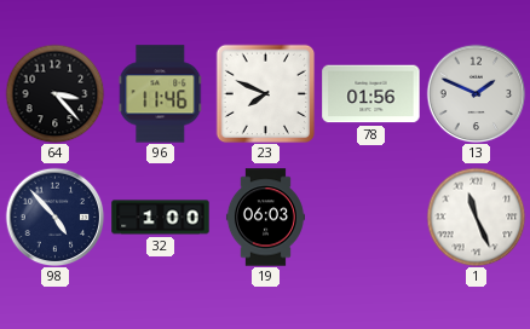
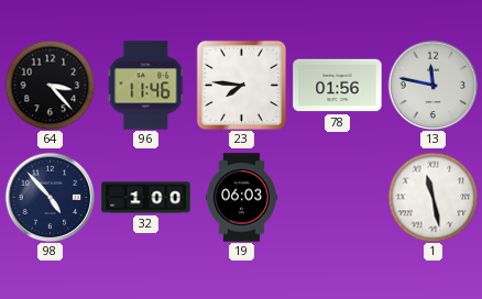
23: 7:49 -> 7:46
13: 1:49 -> 11:47
1: 11:26 -> 11:28
